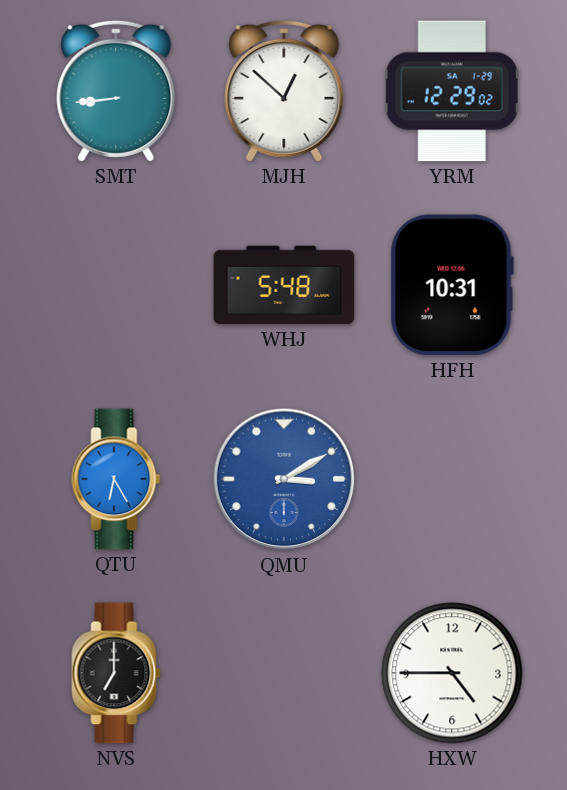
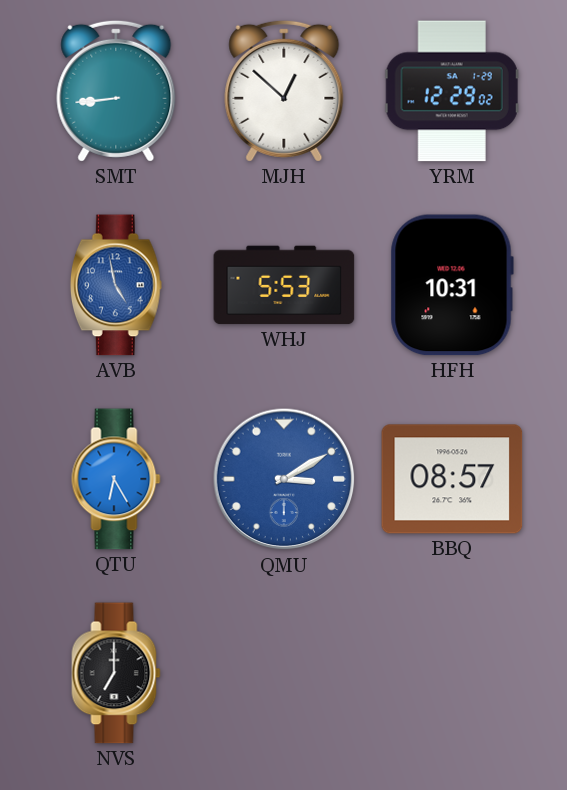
AVB: none -> 4:58
WHJ: 5:48 -> 5:53
BBQ: none -> 08:57
HXW: 4:45 -> none
